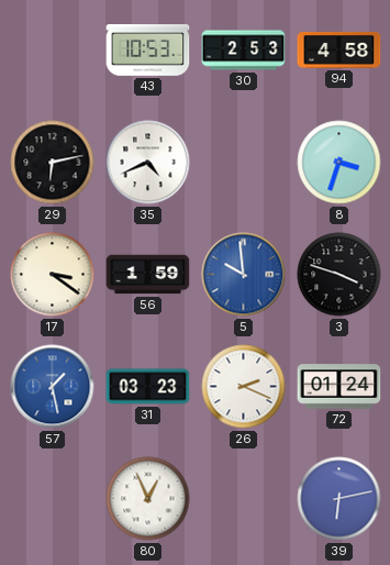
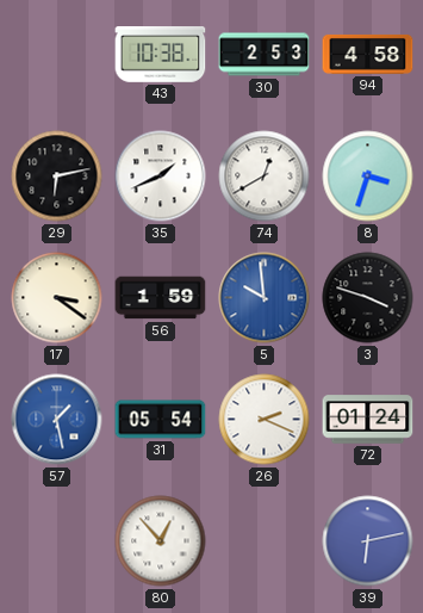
43: 10:53 -> 10:38
35: 4:41 -> 1:41
74: none -> 12:40
31: 03:23 -> 05:54
80: 12:56 -> 12:53
